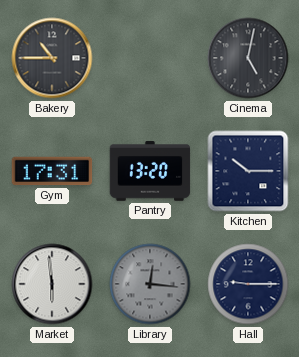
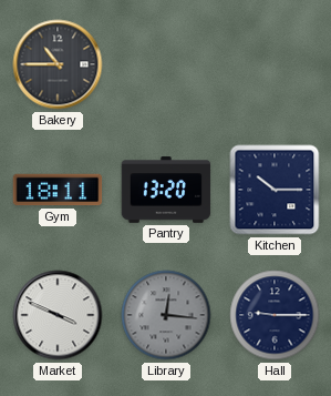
Cinema: 5:02 -> none
Gym: 17:31 -> 18:11
Market: 5:59 -> 3:49
